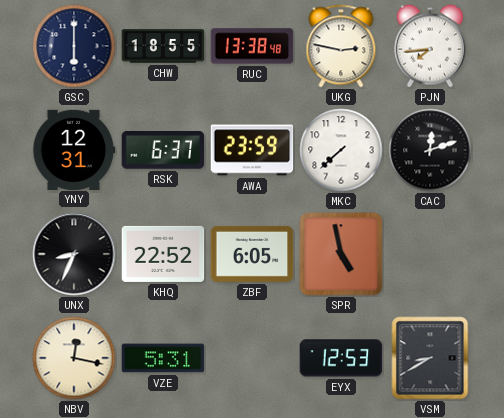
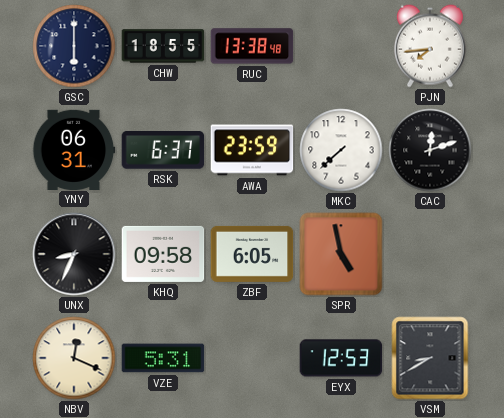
UKG: 2:47 -> none
YNY: 12:31 -> 06:31
KHQ: 22:52 -> 09:58
NBV: 12:17 -> 12:19
